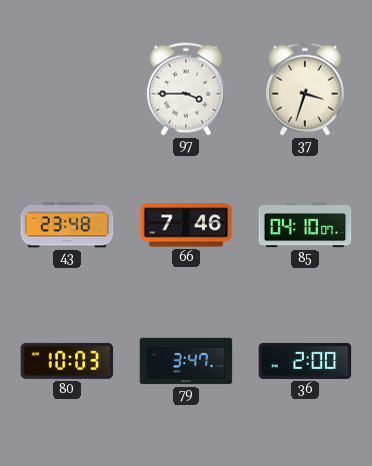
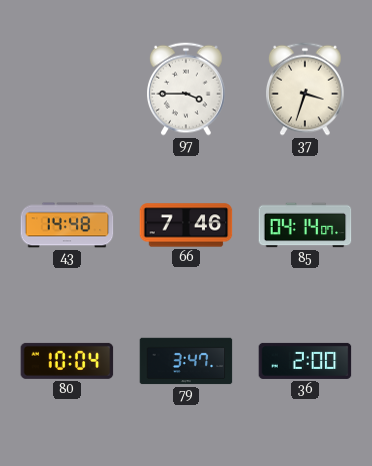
43: 23:48 -> 14:48
85: 04:10 -> 04:14
80: 10:03 -> 10:04
